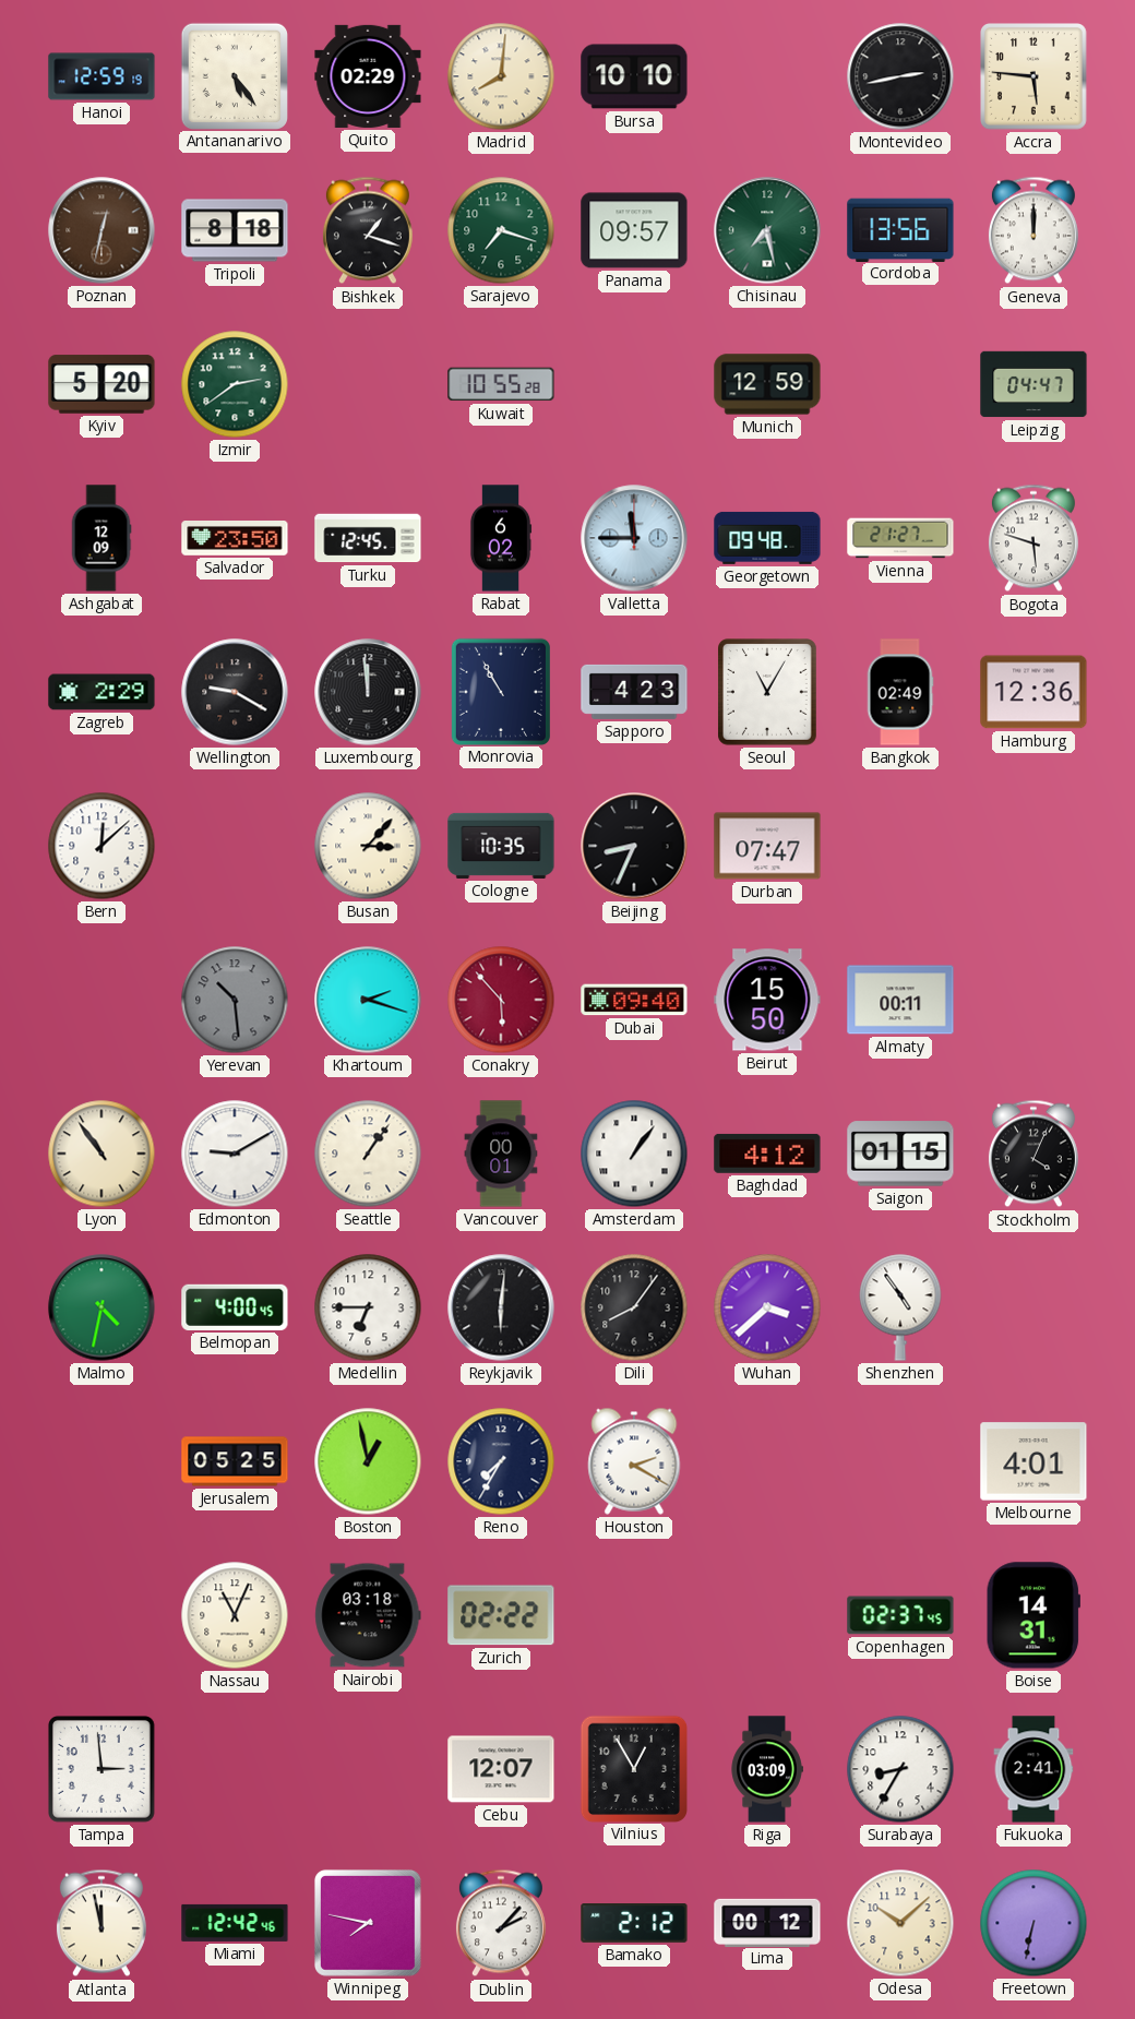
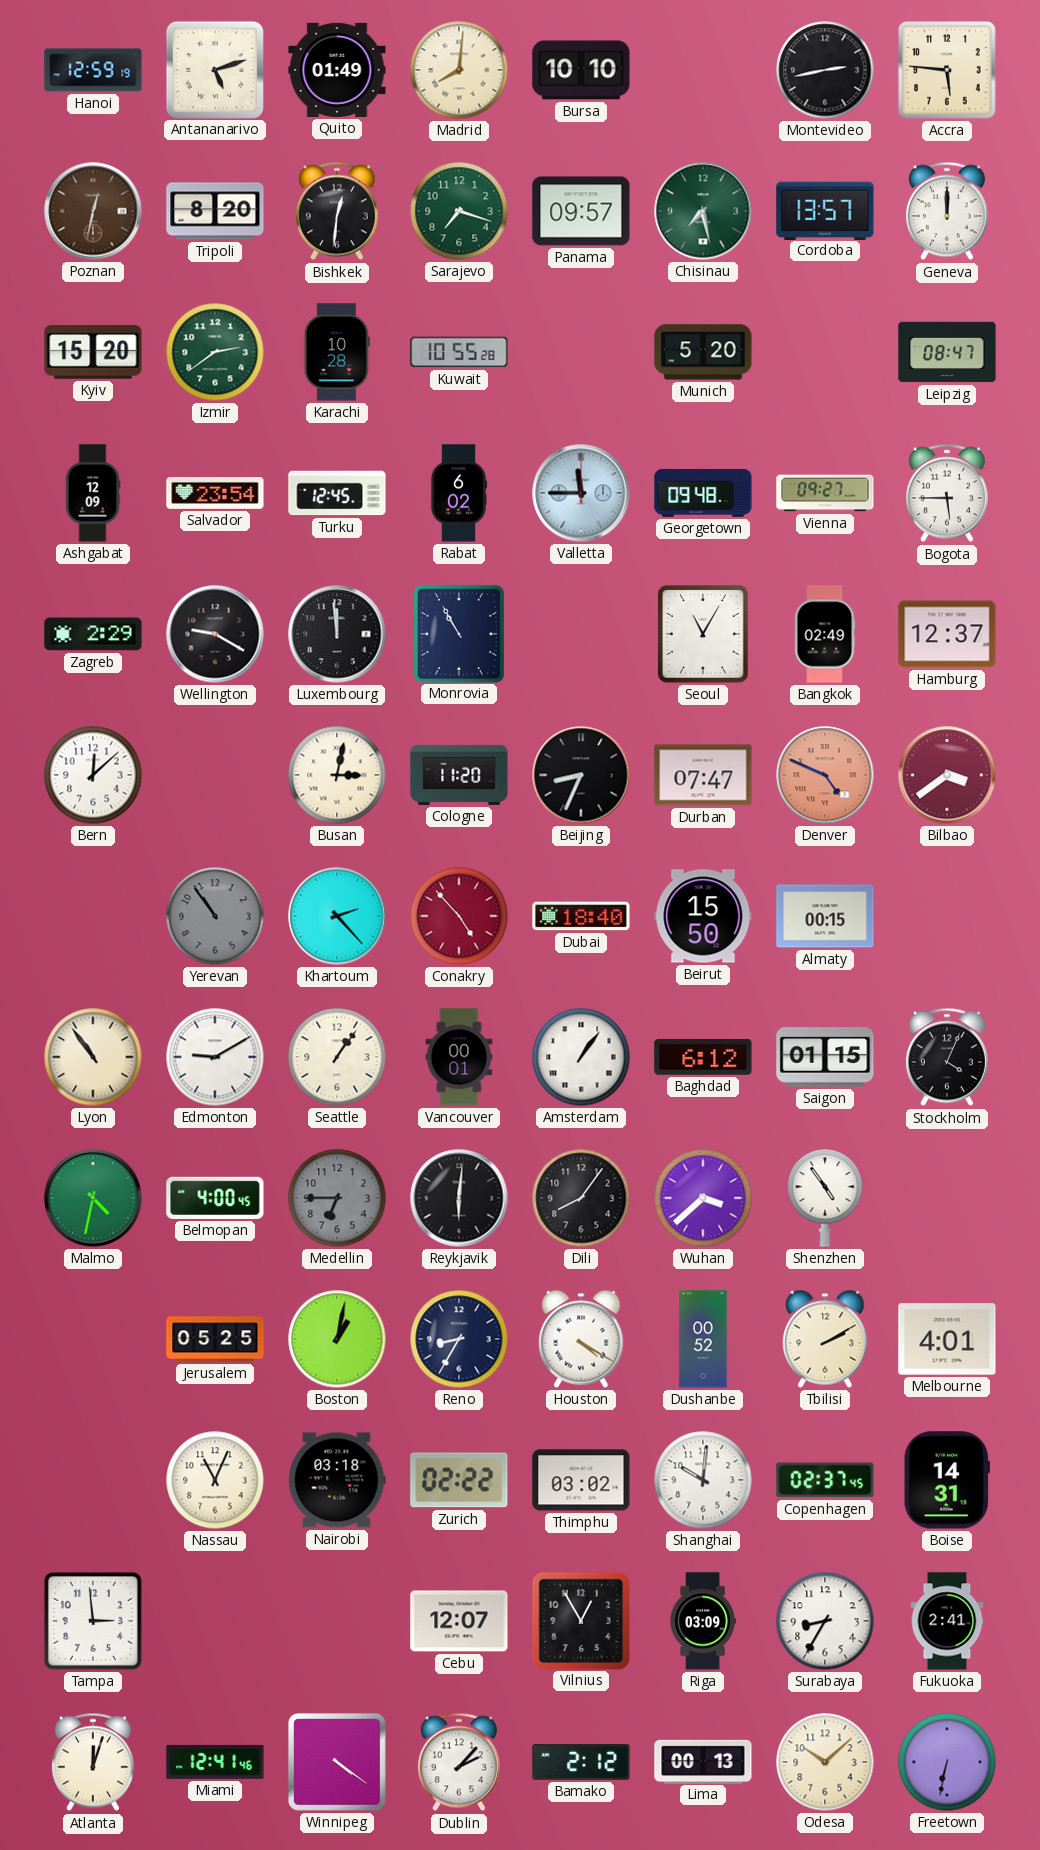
Antananarivo: 5:24 -> 5:12
Quito: 02:29 -> 01:49
Tripoli: 8:18 -> 8:20
Bishkek: 1:18 -> 12:31
Cordoba: 13:56 -> 13:57
Kyiv: 5:20 -> 15:20
Karachi: none -> 10:28
Munich: 12:59 -> 5:20
Leipzig: 04:47 -> 08:47
Salvador: 23:50 -> 23:54
Vienna: 21:27 -> 09:27
Bogota: 5:48 -> 5:45
Sapporo: 4:23 -> none
Hamburg: 12:36 -> 12:37
Busan: 3:07 -> 3:02
Cologne: 10:35 -> 11:20
Denver: none -> 4:49
Bilbao: none -> 3:39
Yerevan: 10:29 -> 10:54
Khartoum: 2:18 -> 2:23
Conakry: 5:53 -> 4:53
Dubai: 09:40 -> 18:40
Almaty: 00:11 -> 00:15
Baghdad: 4:12 -> 6:12
Medellin dial: white -> grey
Boston: 12:58 -> 1:02
Reno: 7:35 -> 8:35
Houston: 2:20 -> 4:20
Dushanbe: none -> 00:52
Tbilisi: none -> 2:10
Thimphu: none -> 03:02
Shanghai: none -> 10:01
Atlanta: 11:58 -> 12:03
Miami: 12:42 -> 12:41
Winnipeg: 7:47 -> 4:21
Lima: 00:12 -> 00:13
